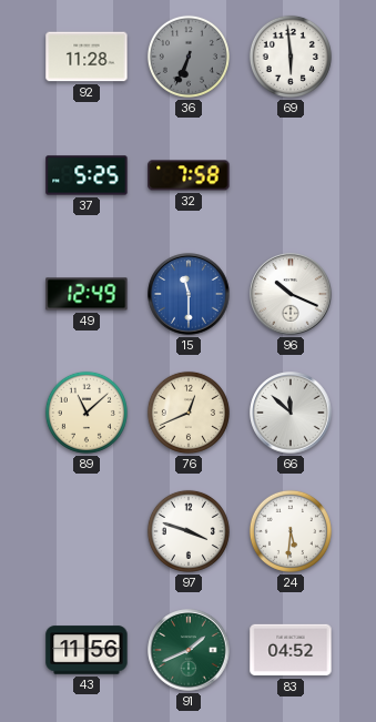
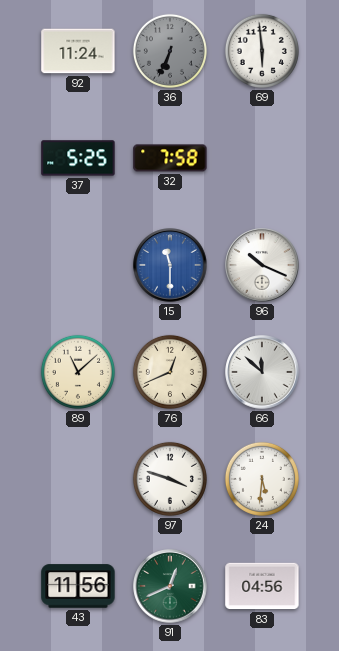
92: 11:28 -> 11:24
49: 12:49 -> none
91: 1:41 -> 12:41
83: 04:52 -> 04:56
